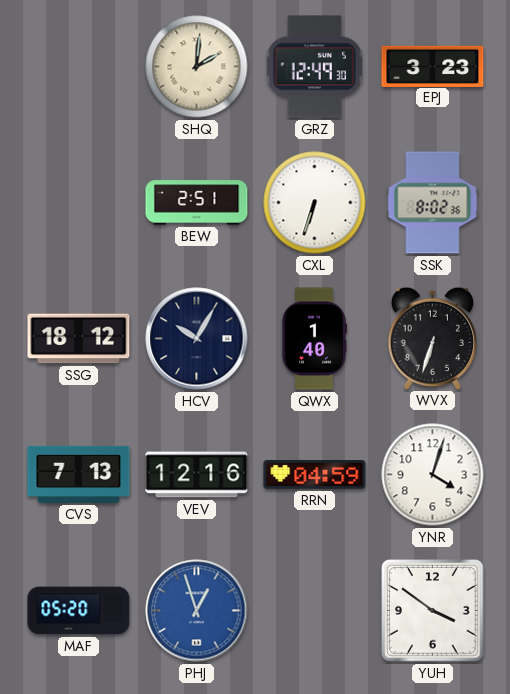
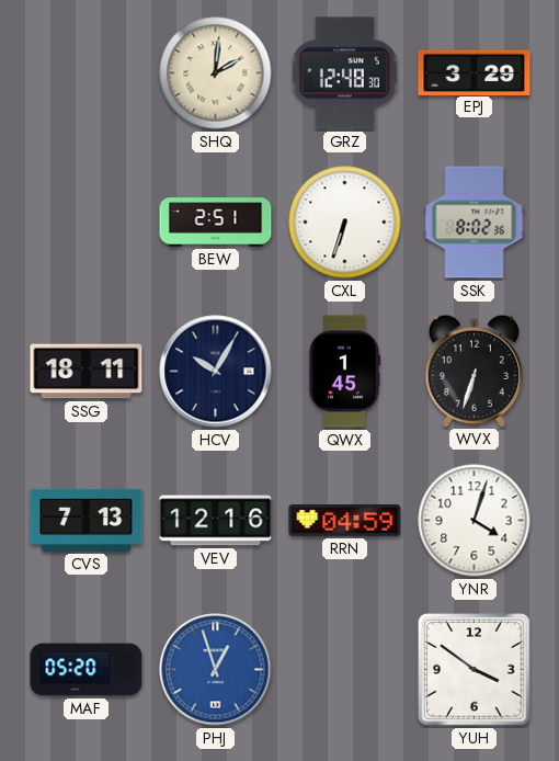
GRZ: 12:49 -> 12:48
EPJ: 3:23 -> 3:29
SSG: 18:12 -> 18:11
QWX: 1:40 -> 1:45
